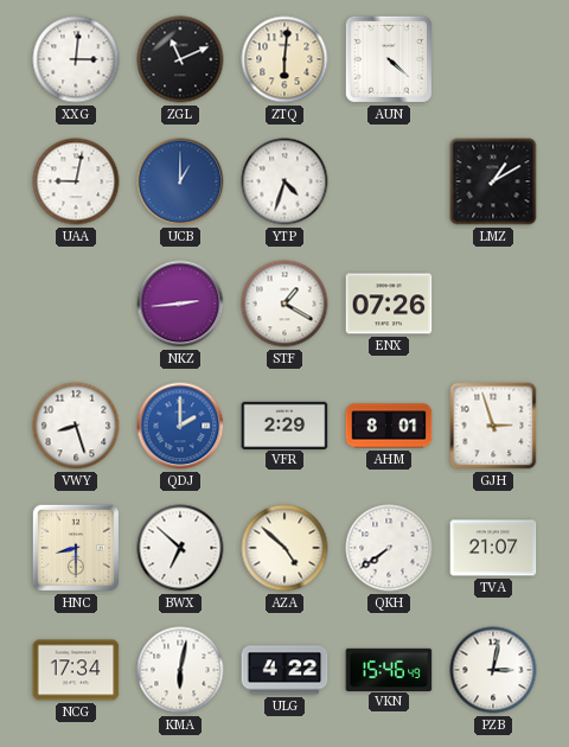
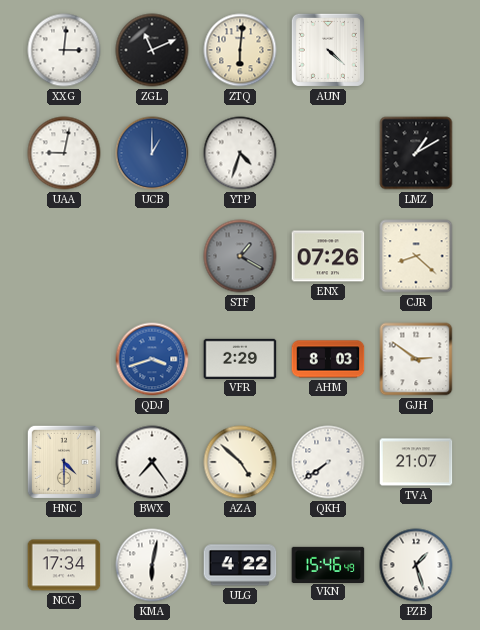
NKZ: 2:44 -> none
STF dial: white -> grey
CJR: none -> 8:22
VWY: 8:27 -> none
QDJ: 2:00 -> 3:42
AHM: 8:01 -> 8:03
GJH: 2:57 -> 2:51
HNC: 8:30 -> 4:30
BWX: 6:52 -> 7:24
PZB: 3:02 -> 1:27
